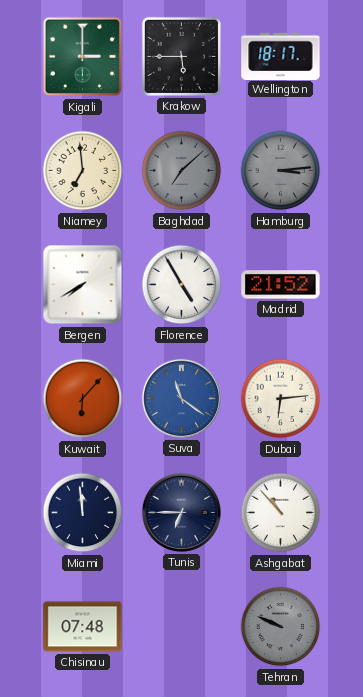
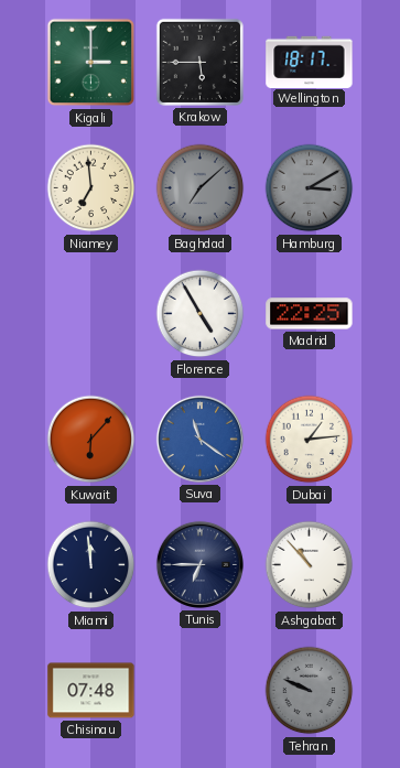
Hamburg: 3:14 -> 3:10
Bergen: 7:40 -> none
Madrid: 21:52 -> 22:25
Dubai: 6:14 -> 1:14
